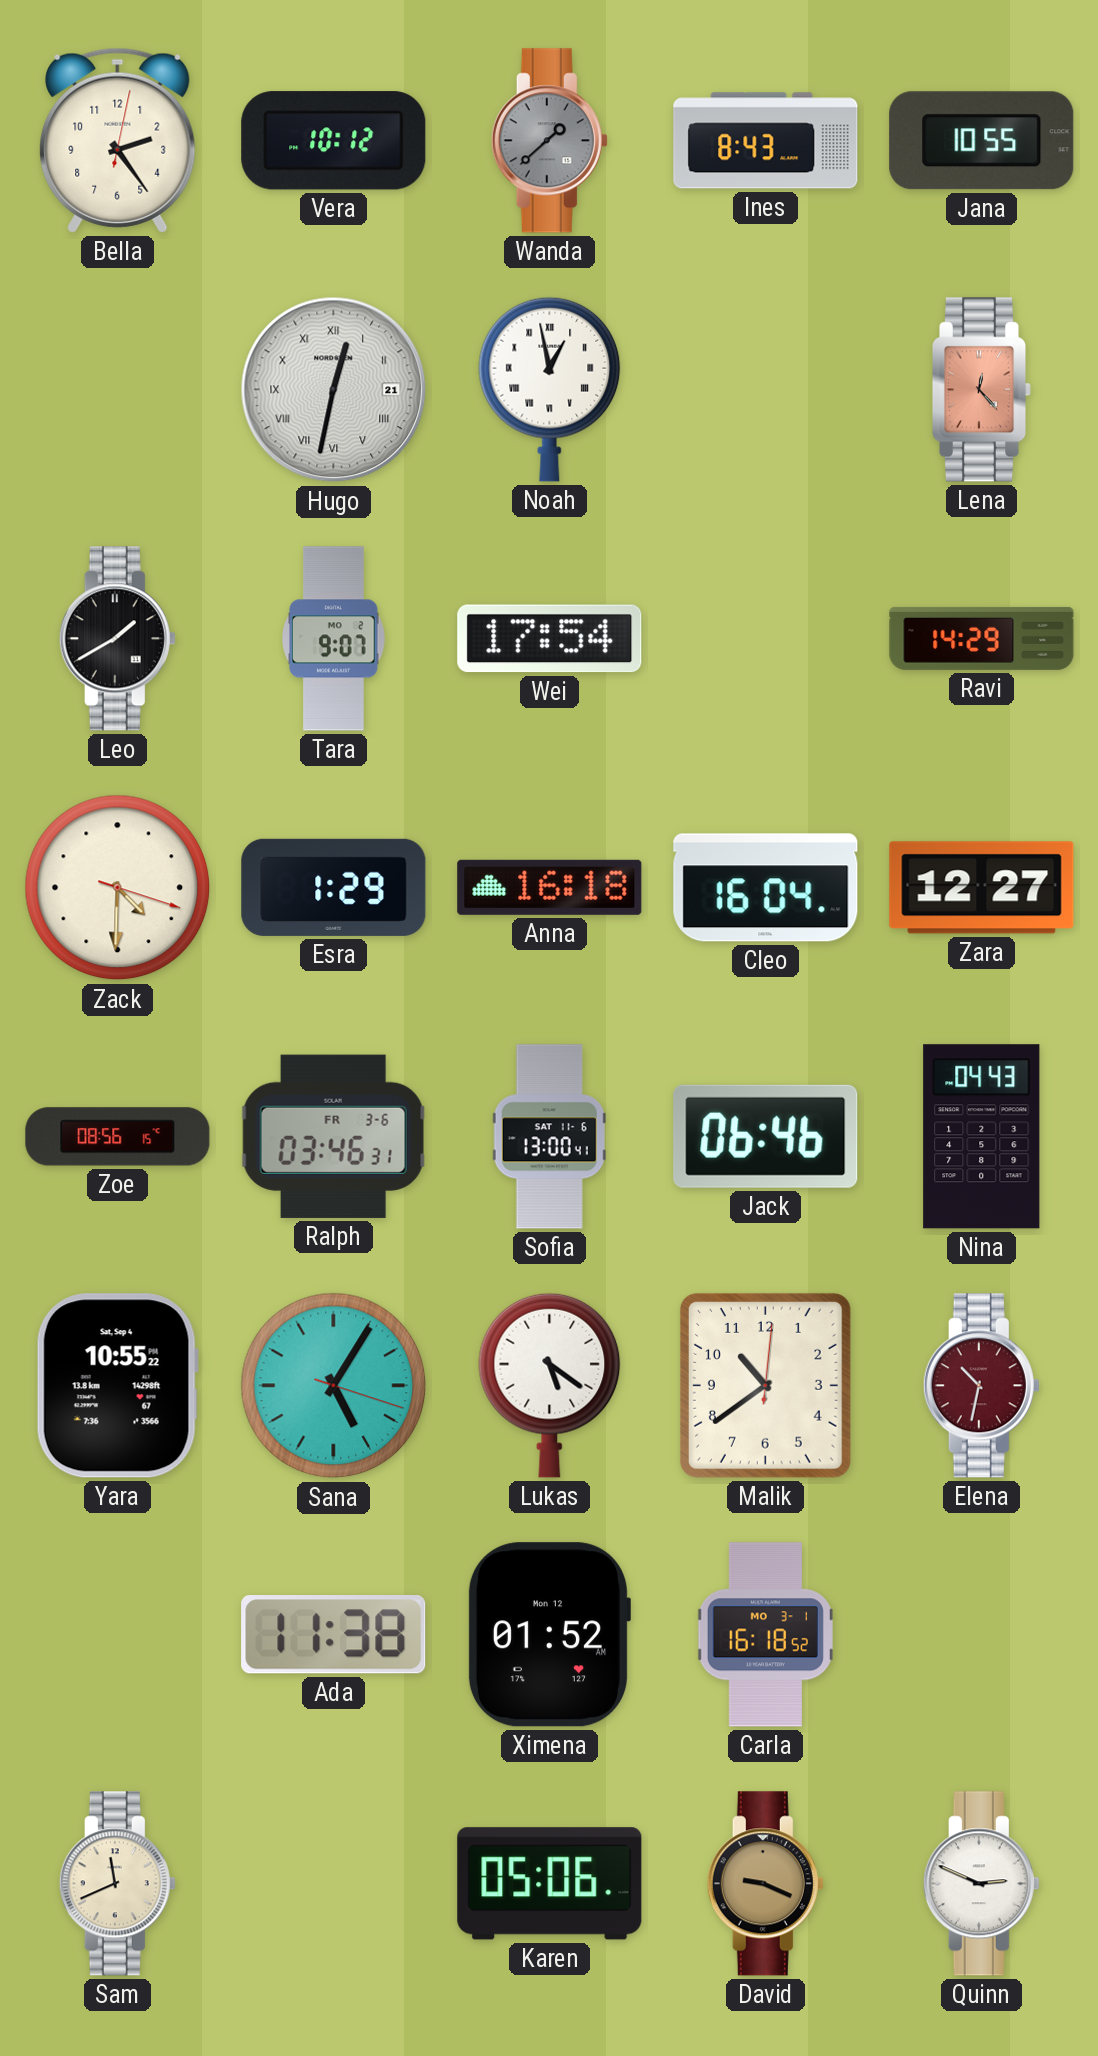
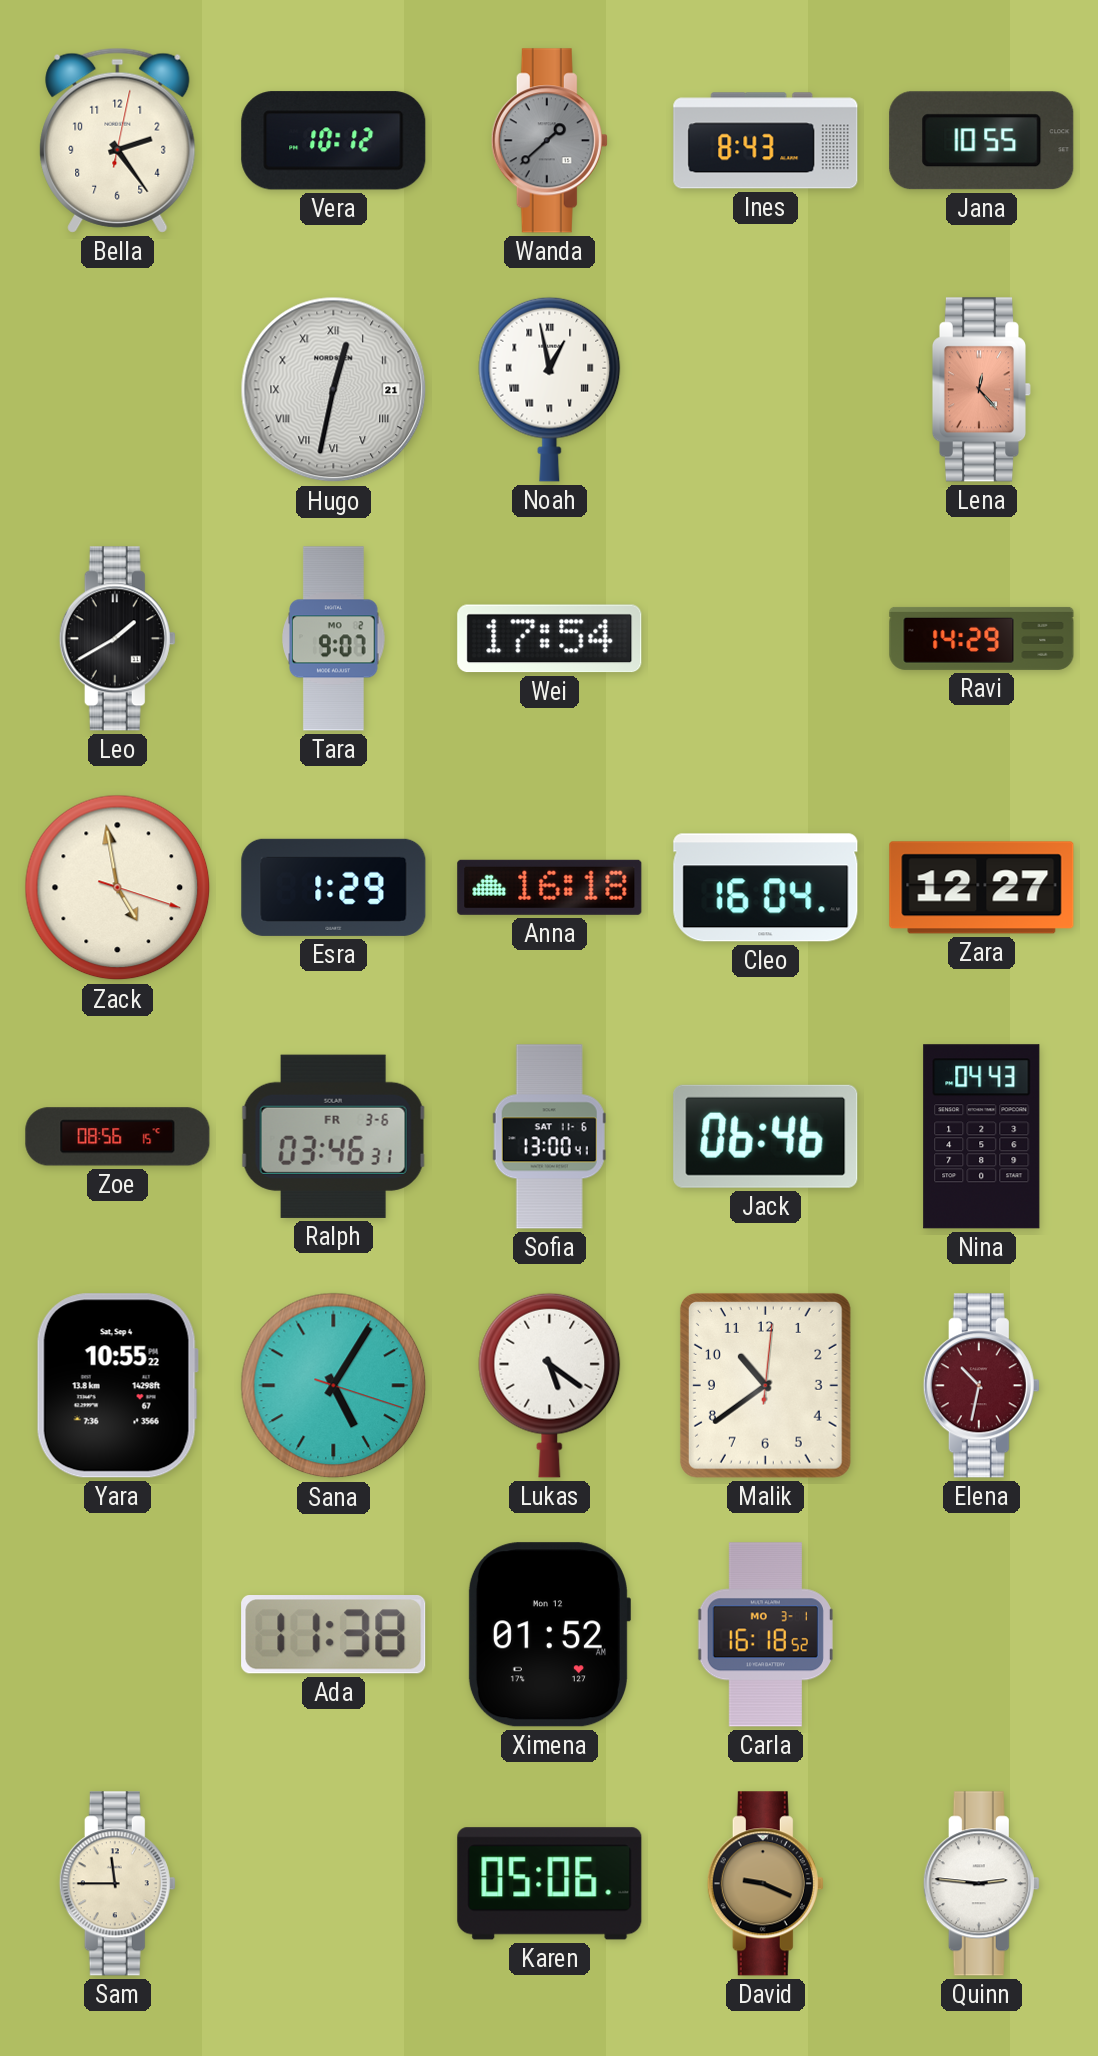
Zack: 4:30 -> 4:58
Sam: 11:41 -> 11:45
Quinn: 2:49 -> 2:46
